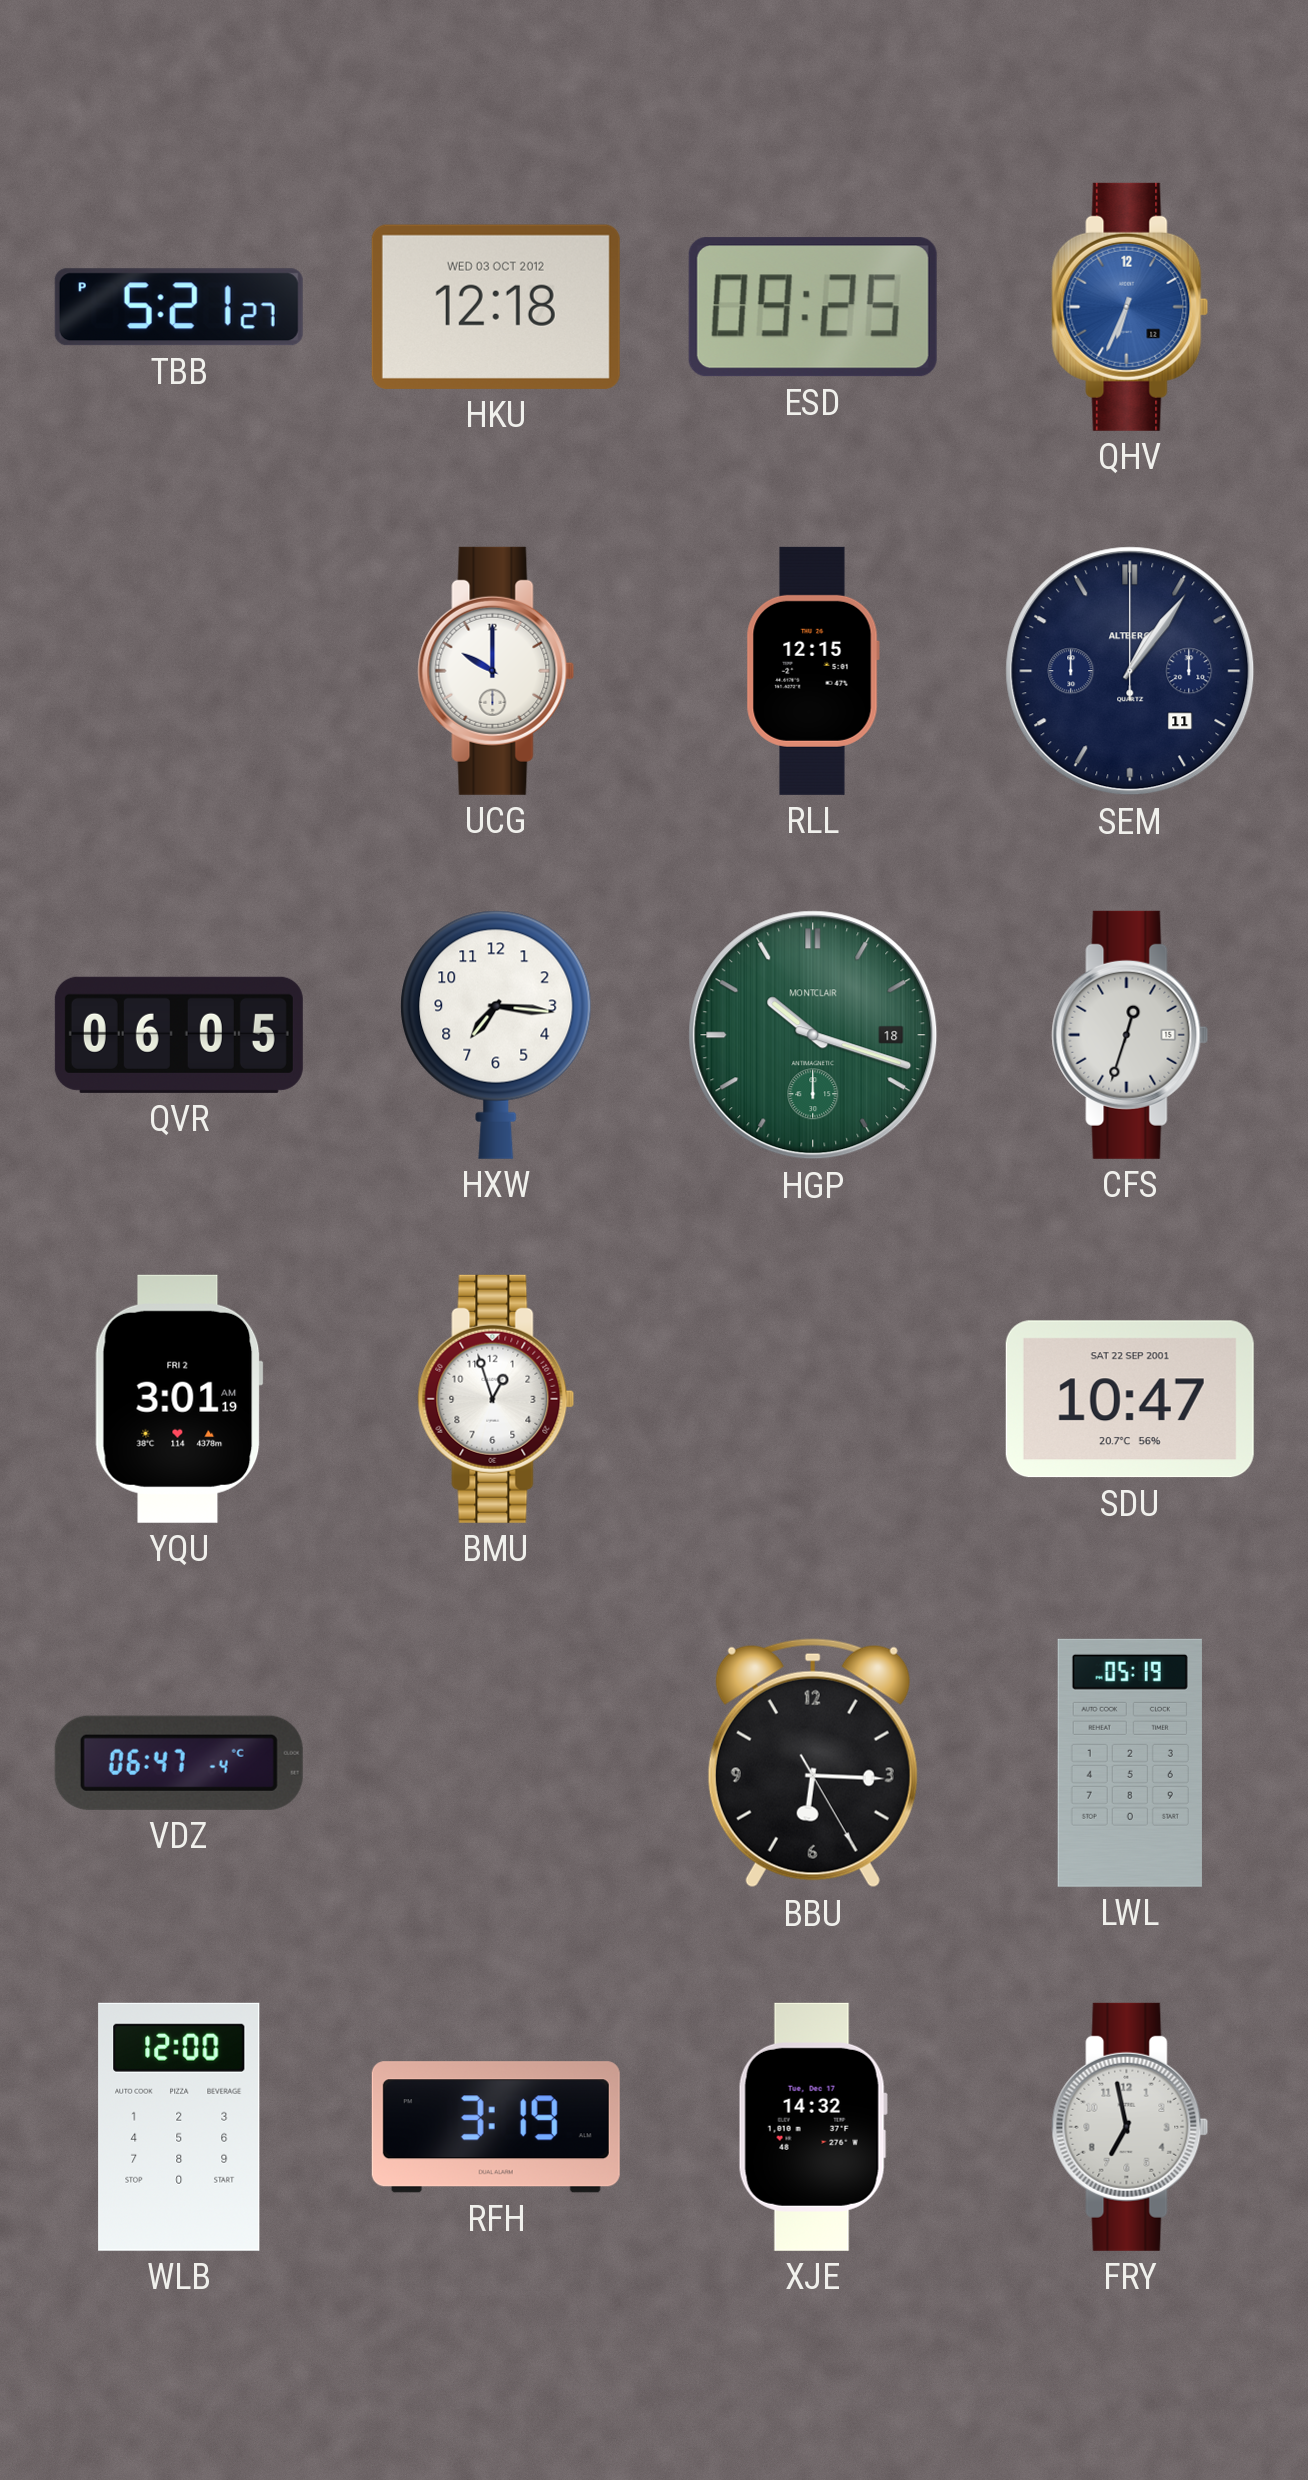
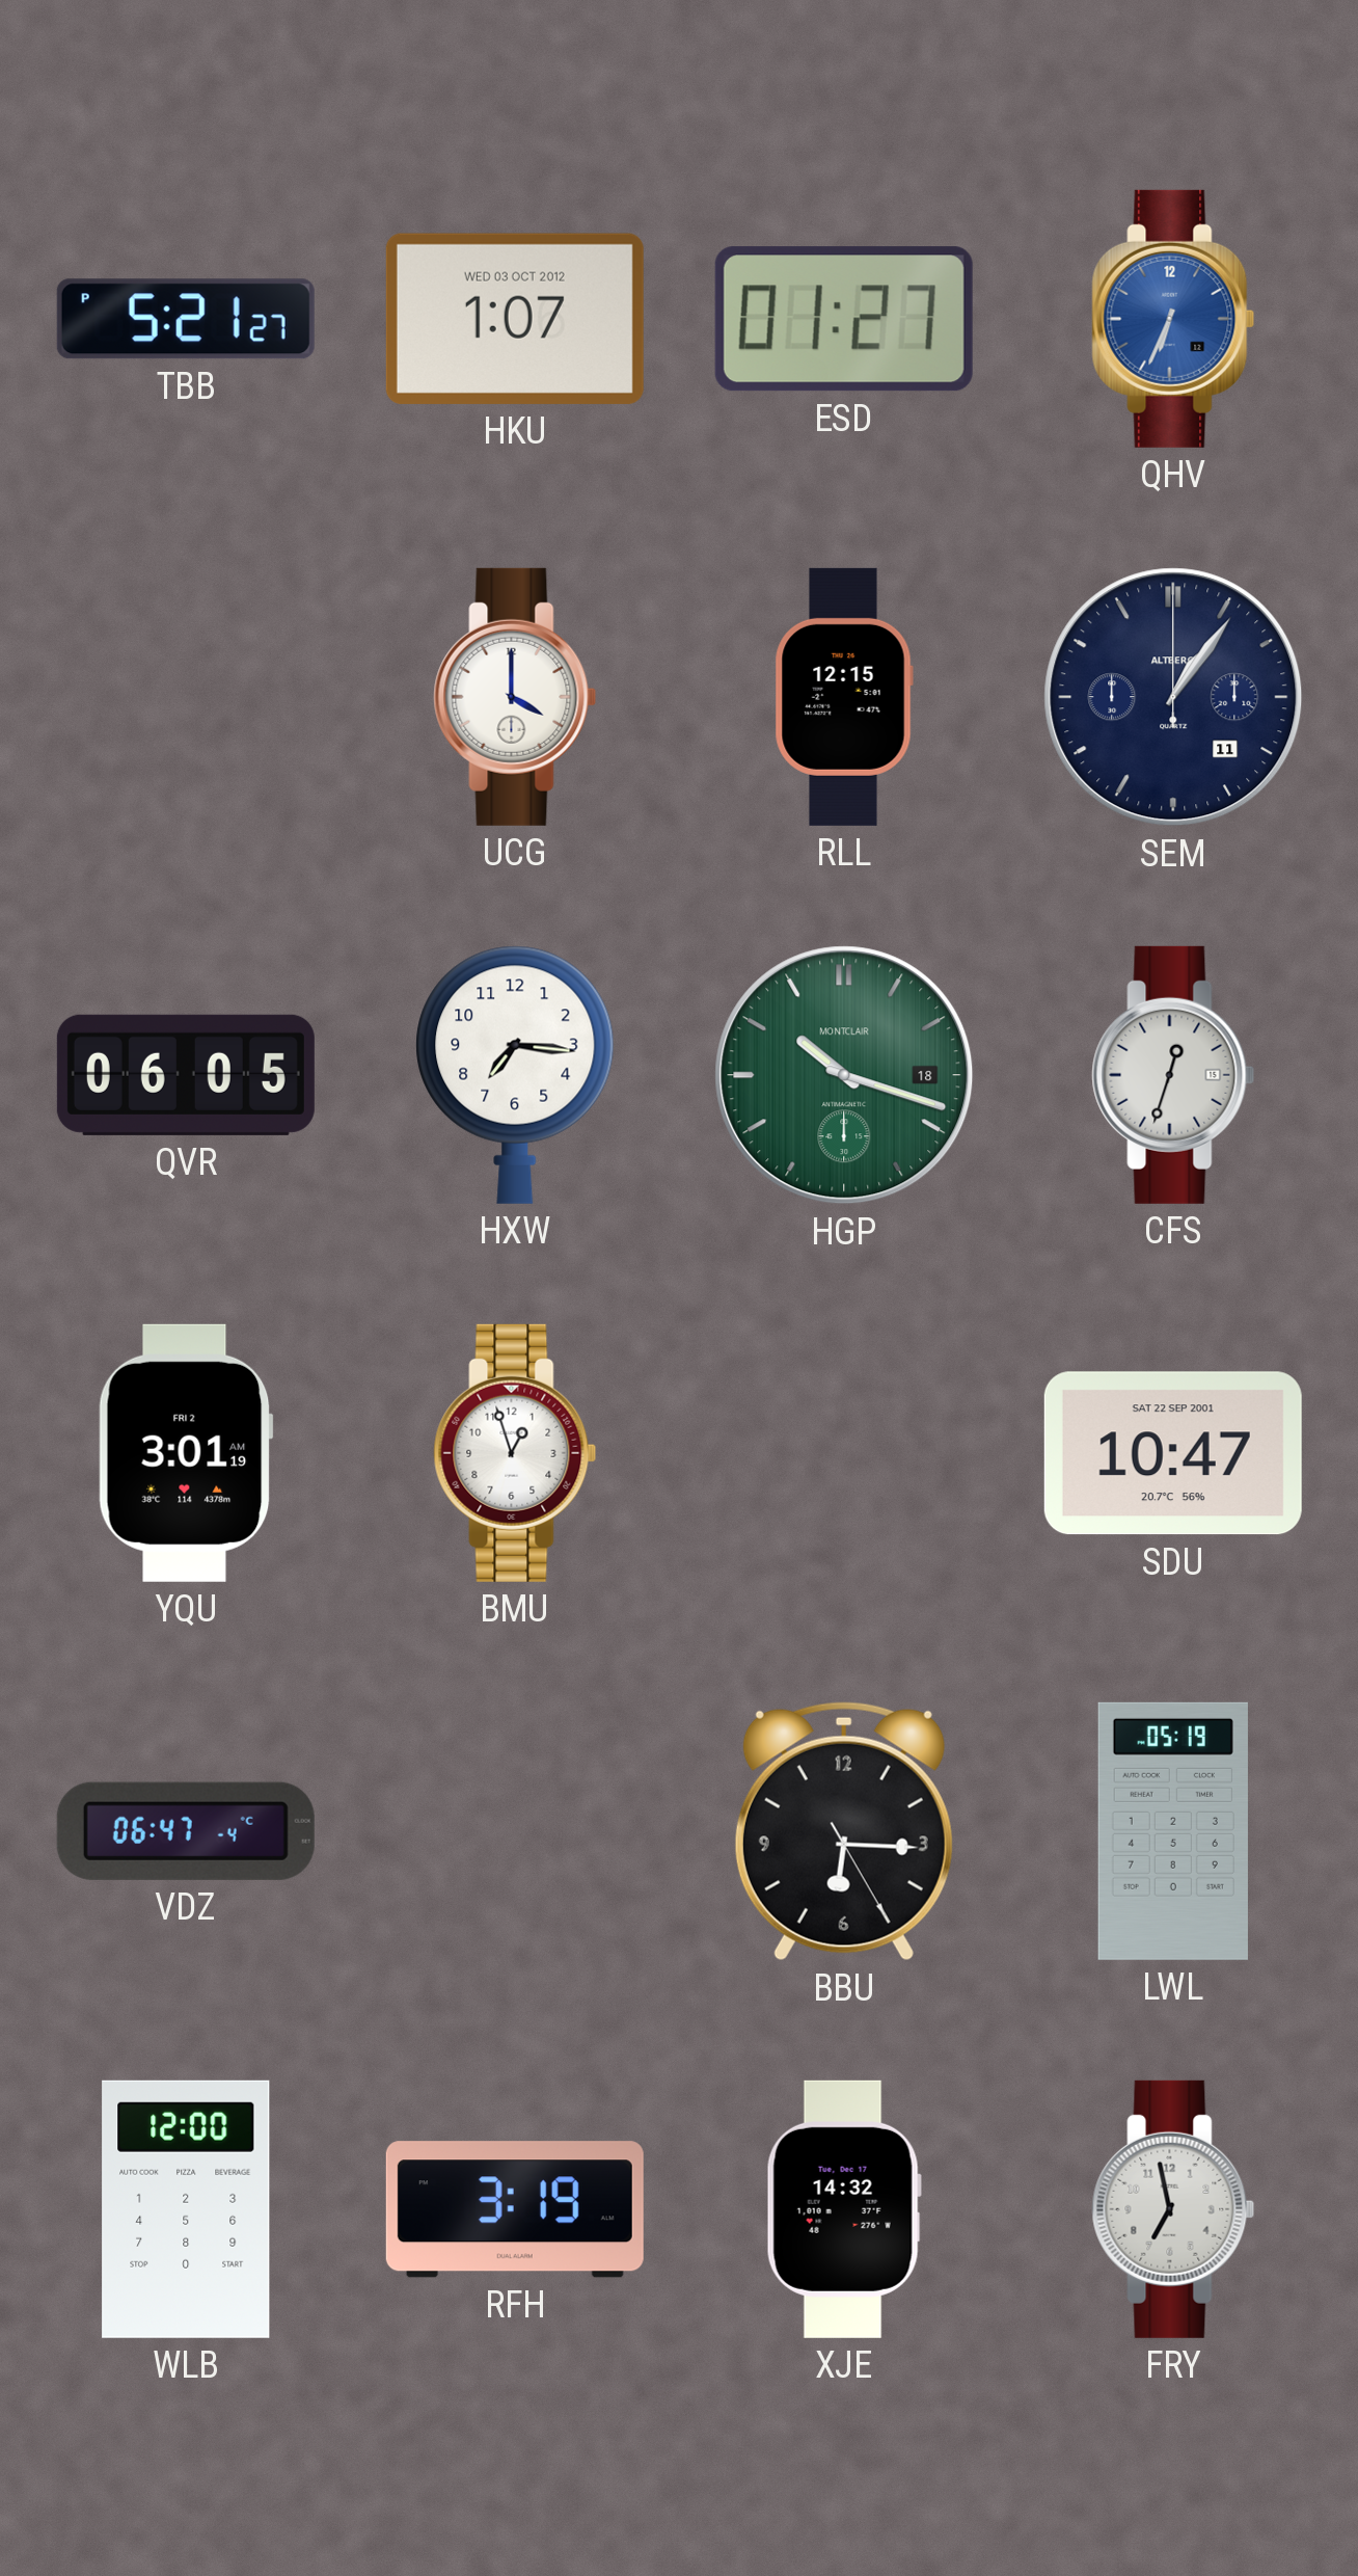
HKU: 12:18 -> 1:07
ESD: 09:25 -> 01:27
UCG: 10:00 -> 4:00
